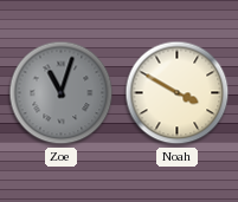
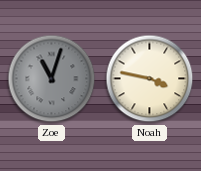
Noah: 3:50 -> 3:47
